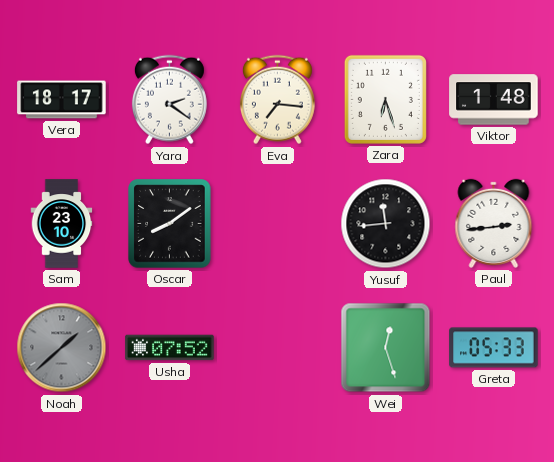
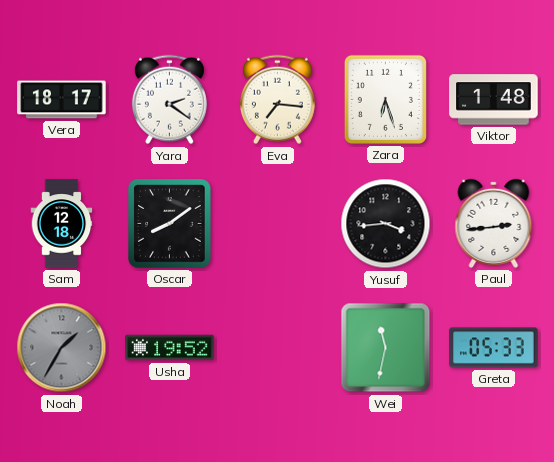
Sam: 23:10 -> 12:18
Yusuf: 11:44 -> 3:44
Noah: 1:38 -> 1:35
Usha: 07:52 -> 19:52
Wei: 12:27 -> 11:32
